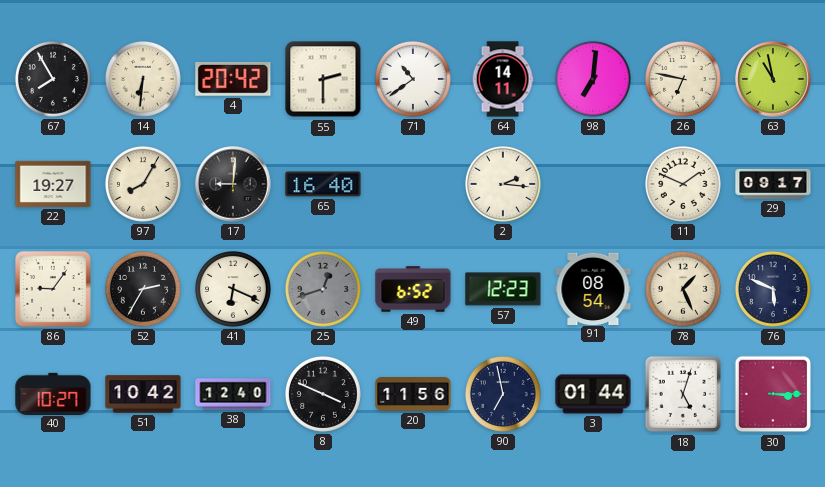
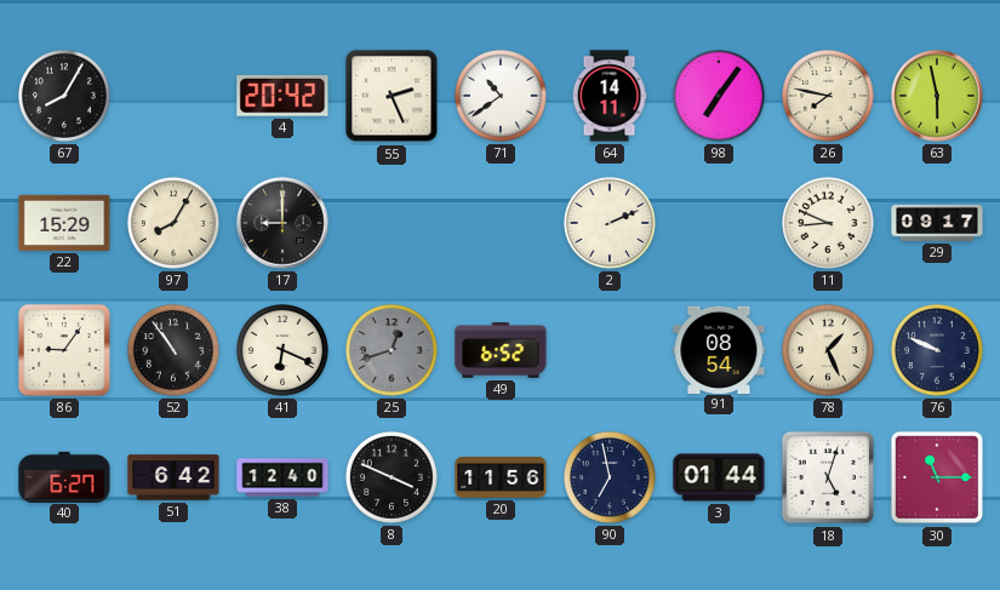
67: 7:55 -> 8:05
14: 6:31 -> none
55: 2:30 -> 2:26
98: 7:01 -> 7:06
26: 6:47 -> 7:47
63: 10:58 -> 5:58
22: 19:27 -> 15:29
17: 9:01 -> 9:00
65: 16:40 -> none
2: 2:16 -> 2:11
11: 1:49 -> 8:49
52: 2:35 -> 10:54
57: 12:23 -> none
76: 5:49 -> 9:49
40: 10:27 -> 6:27
51: 10:42 -> 6:42
30: 3:15 -> 11:15
